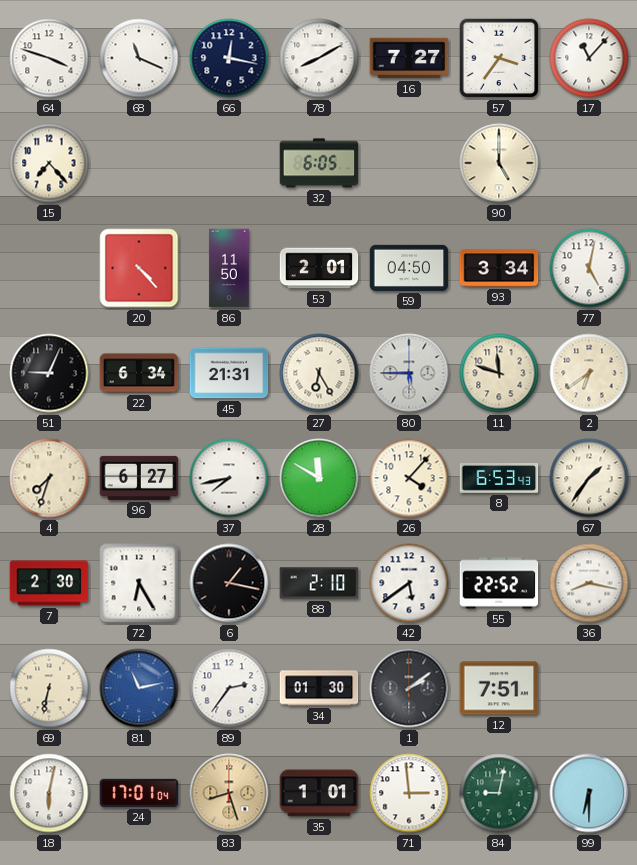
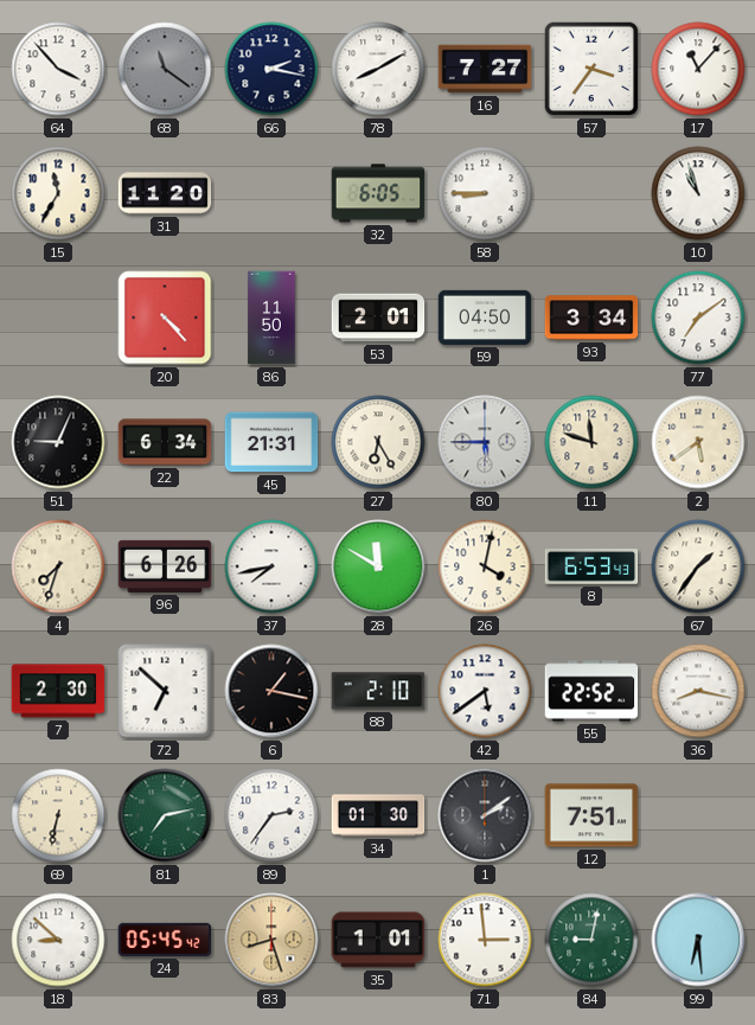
64: 3:48 -> 3:53
68: 11:19 -> 11:21
68 dial: white -> grey
66: 12:17 -> 2:17
15: 7:23 -> 11:35
31: none -> 11:20
58: none -> 8:45
90: 5:00 -> none
10: none -> 10:57
77: 5:02 -> 7:09
2: 6:39 -> 5:39
96: 6:27 -> 6:26
26: 4:07 -> 4:02
72: 6:25 -> 6:52
81: 11:13 -> 7:13
81 dial: blue -> green
18: 6:02 -> 8:52
24: 17:01 -> 05:45
99: 6:30 -> 6:29
